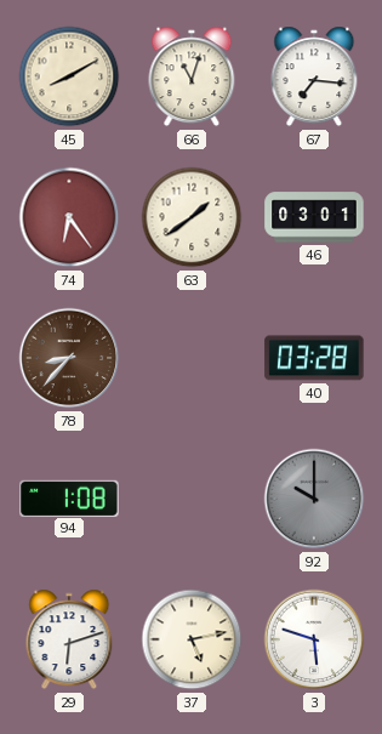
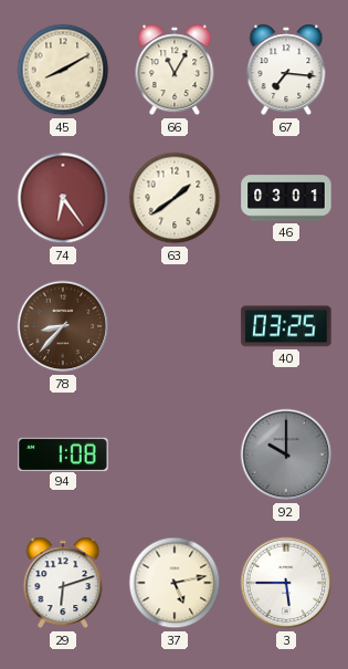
66: 11:03 -> 11:05
40: 03:28 -> 03:25
3: 5:48 -> 5:45
